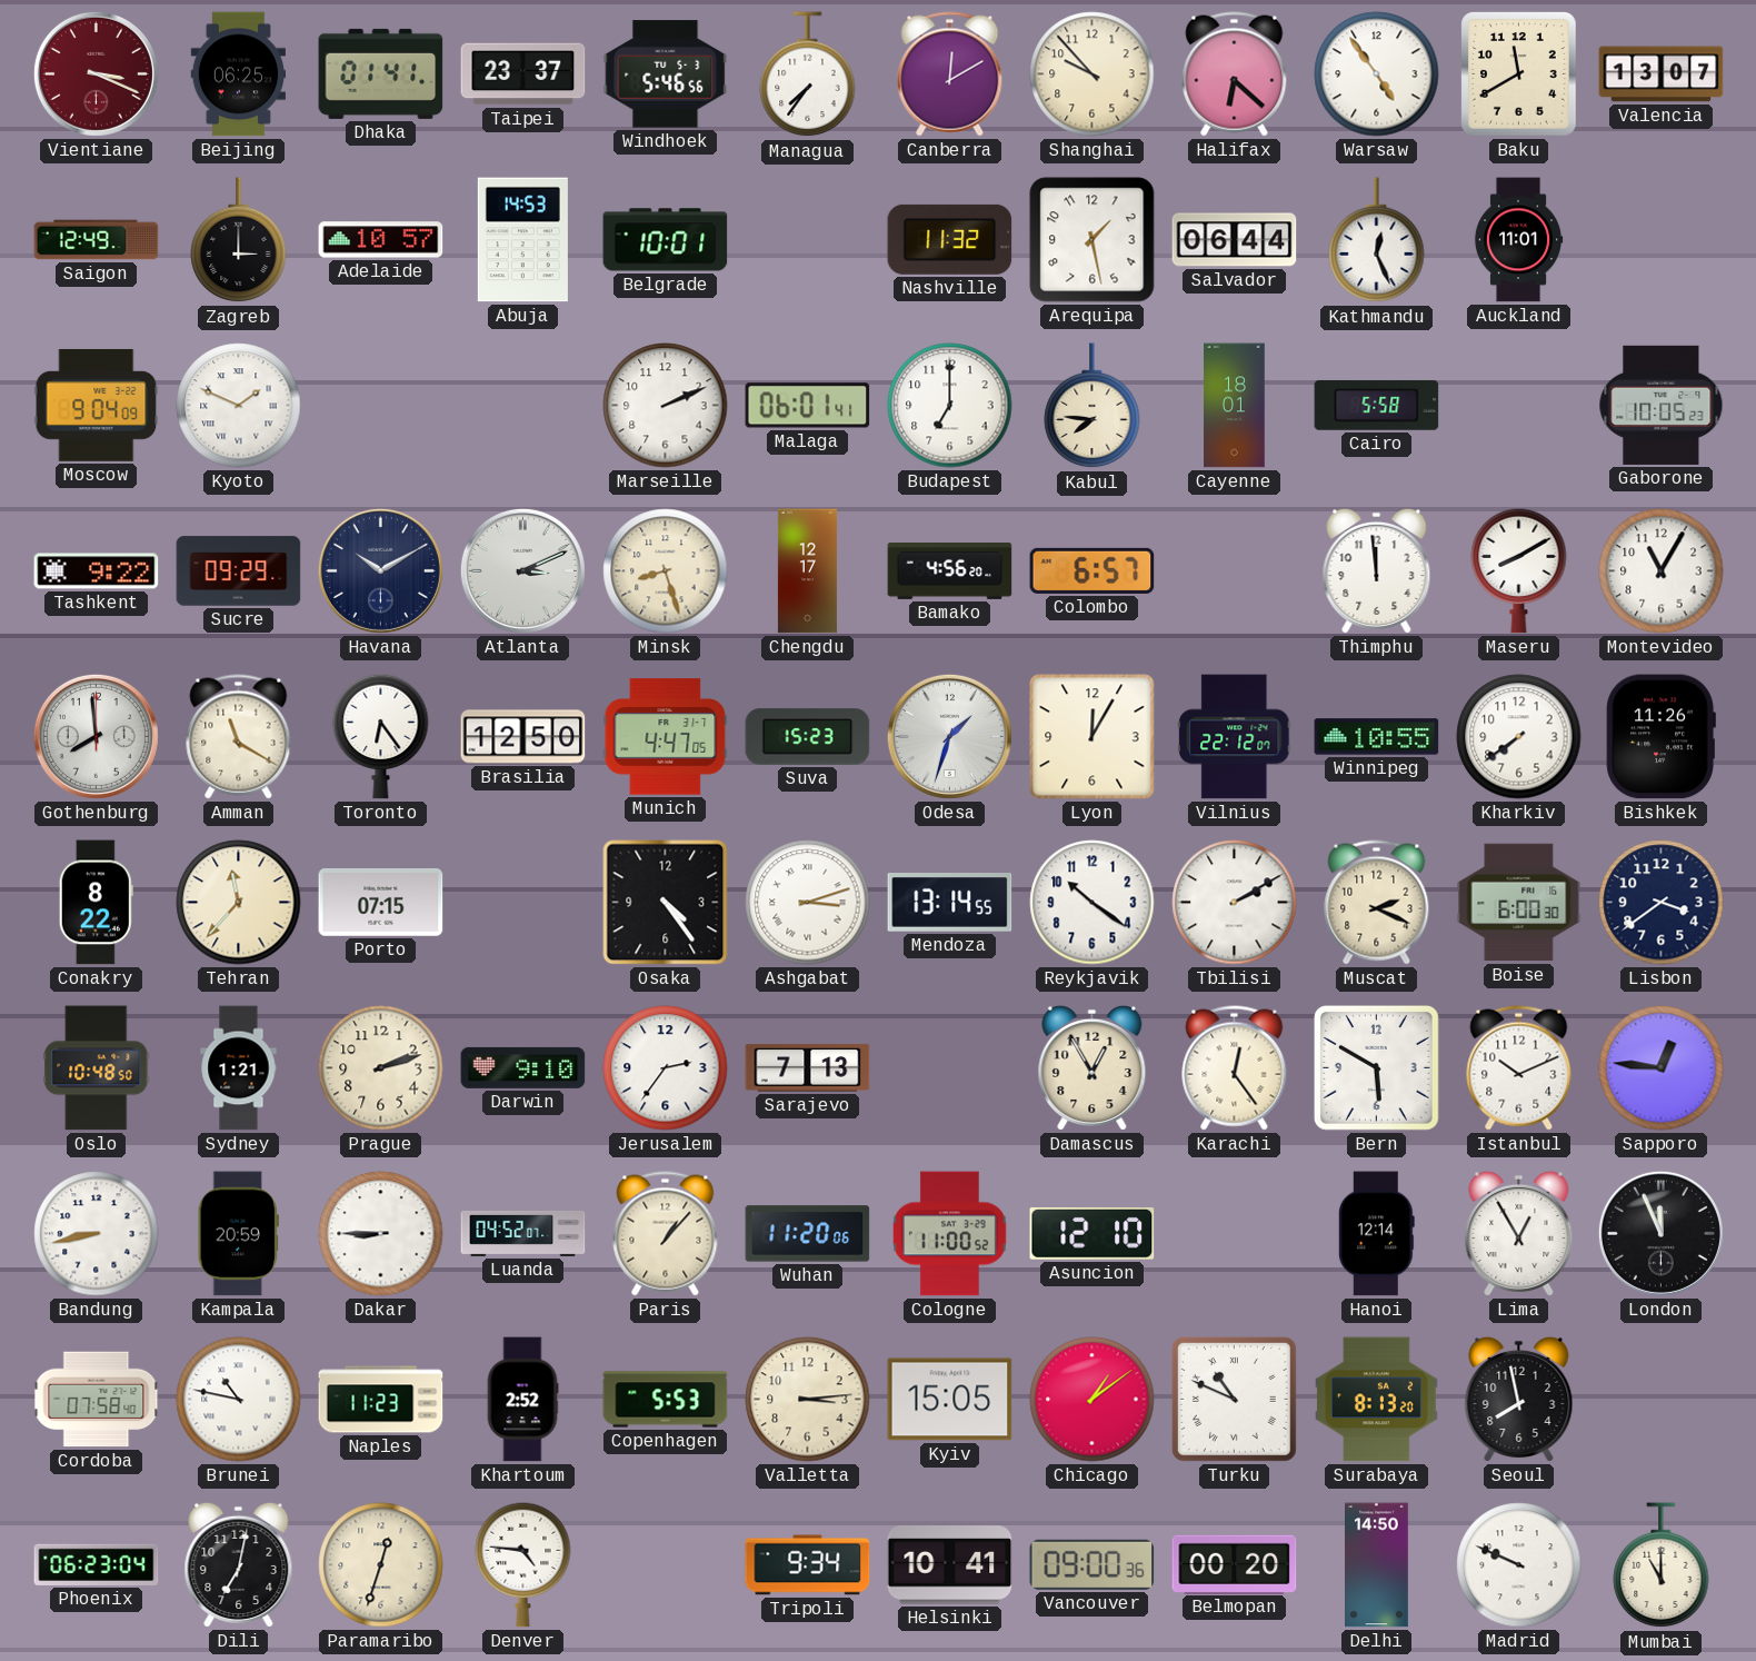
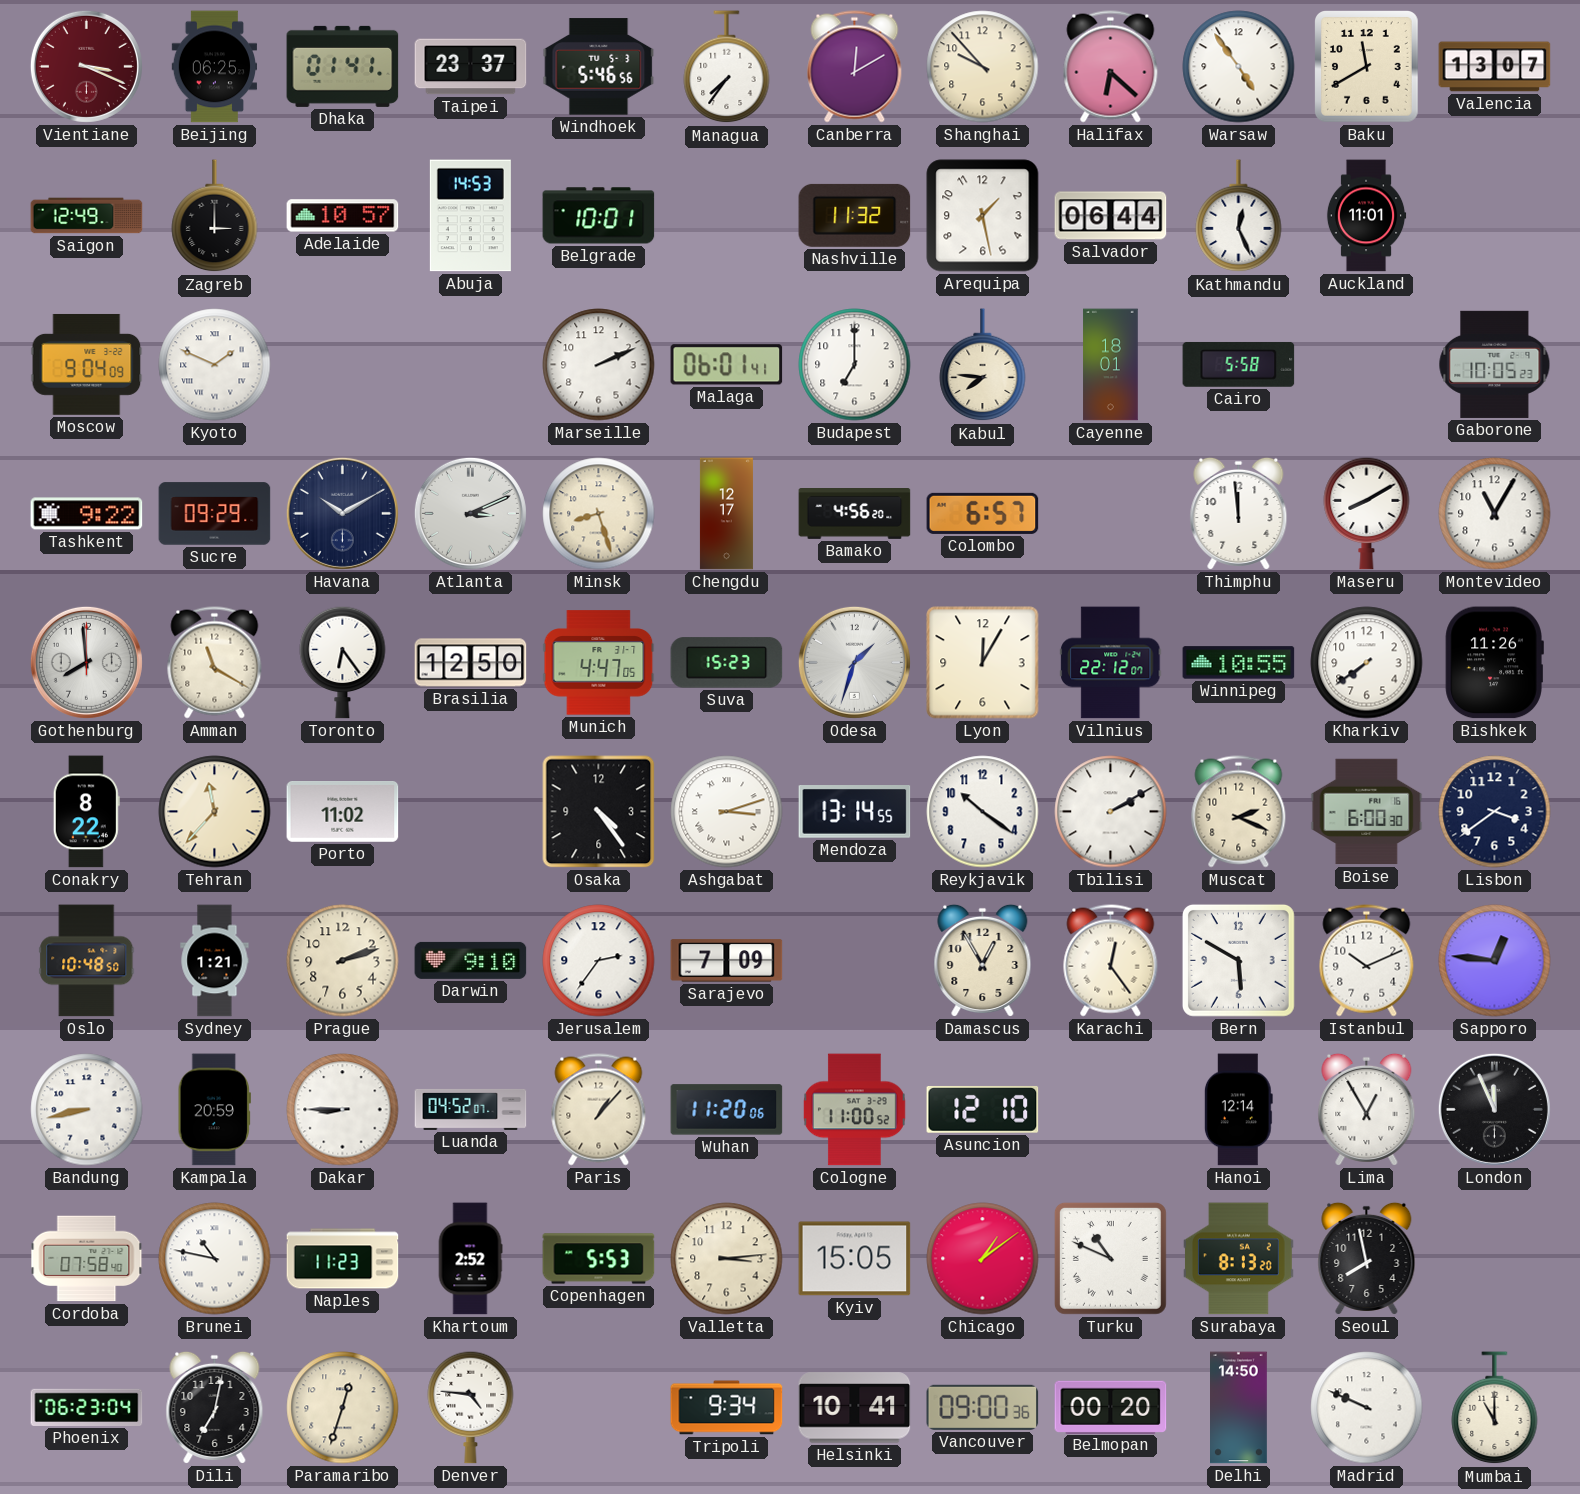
Porto: 07:15 -> 11:02
Sarajevo: 7:13 -> 7:09
